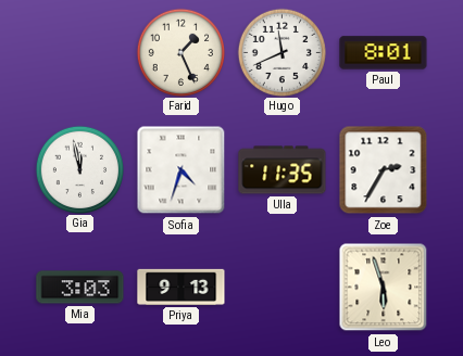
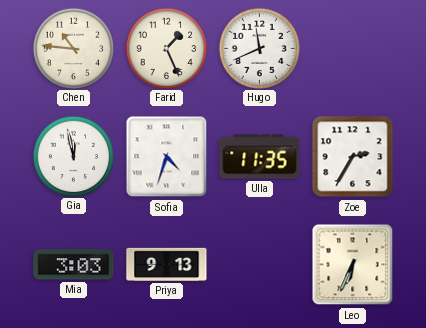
Chen: none -> 10:46
Paul: 8:01 -> none
Leo: 5:57 -> 6:34
